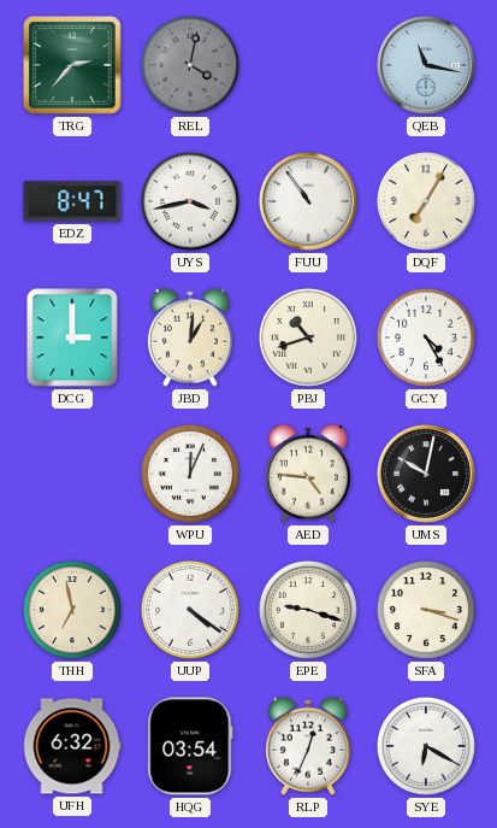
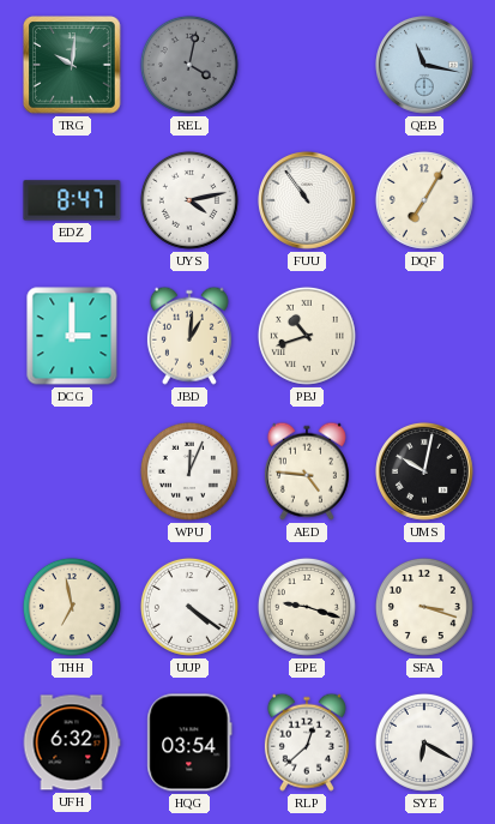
TRG: 2:37 -> 10:01
UYS: 3:43 -> 4:13
GCY: 4:25 -> none
RLP: 12:34 -> 12:38
